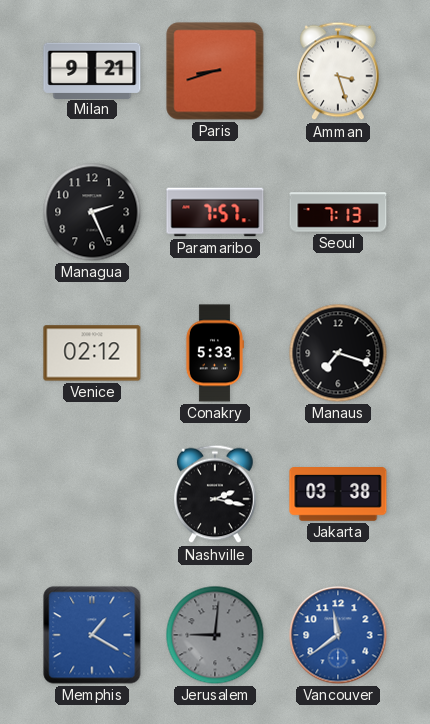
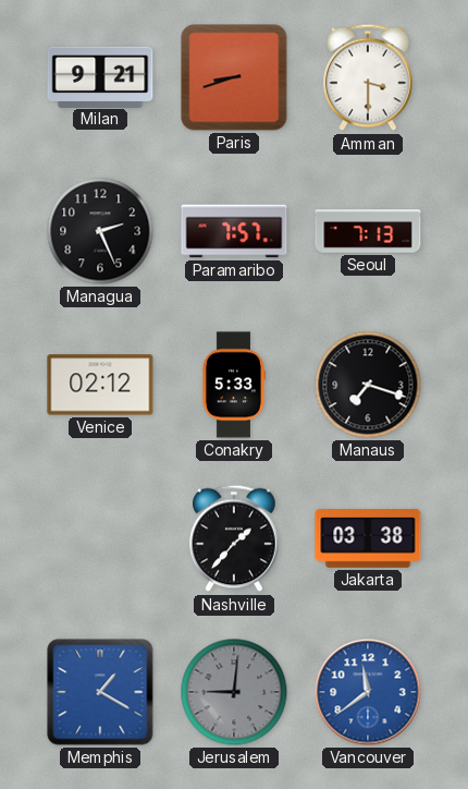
Amman: 3:27 -> 3:30
Nashville: 2:17 -> 1:37
